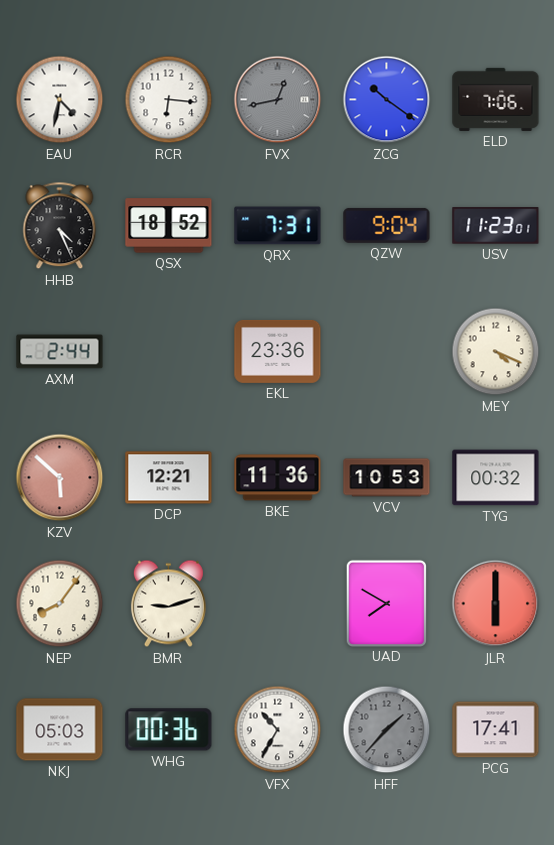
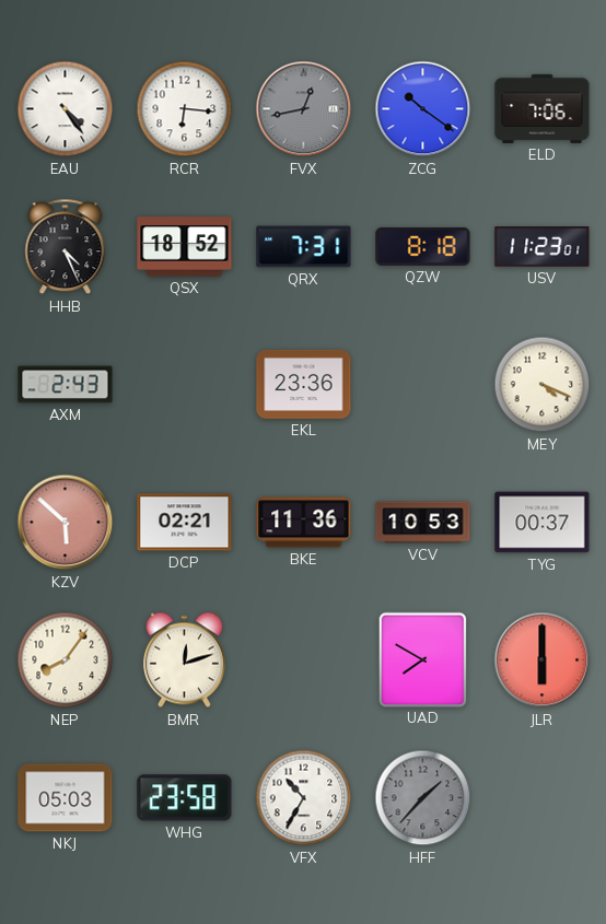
EAU: 4:32 -> 4:24
QZW: 9:04 -> 8:18
AXM: 2:44 -> 2:43
DCP: 12:21 -> 02:21
TYG: 00:32 -> 00:37
BMR: 9:12 -> 12:12
WHG: 00:36 -> 23:58
PCG: 17:41 -> none
